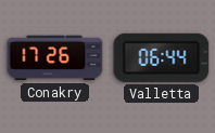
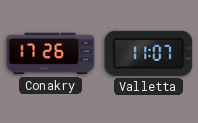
Valletta: 06:44 -> 11:07
